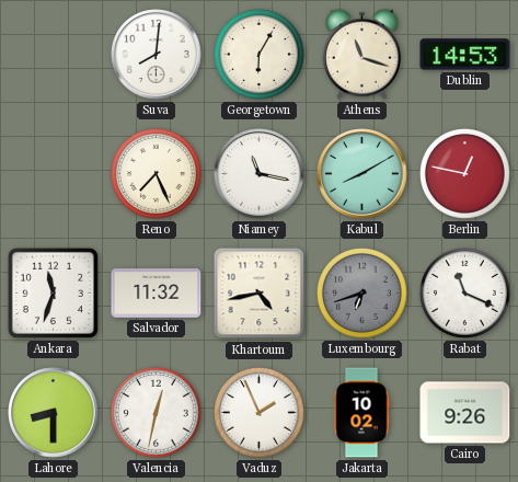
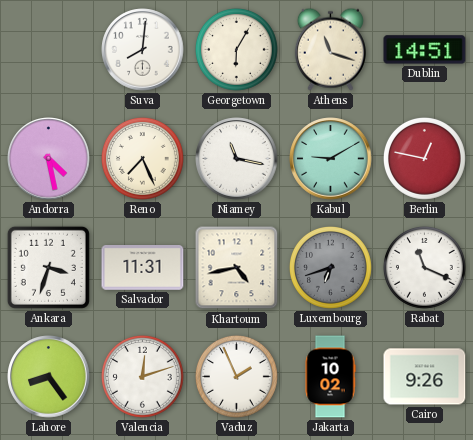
Dublin: 14:53 -> 14:51
Andorra: none -> 4:28
Kabul: 8:10 -> 9:10
Ankara: 11:33 -> 3:33
Salvador: 11:32 -> 11:31
Lahore: 8:30 -> 8:24
Valencia: 12:32 -> 12:12
